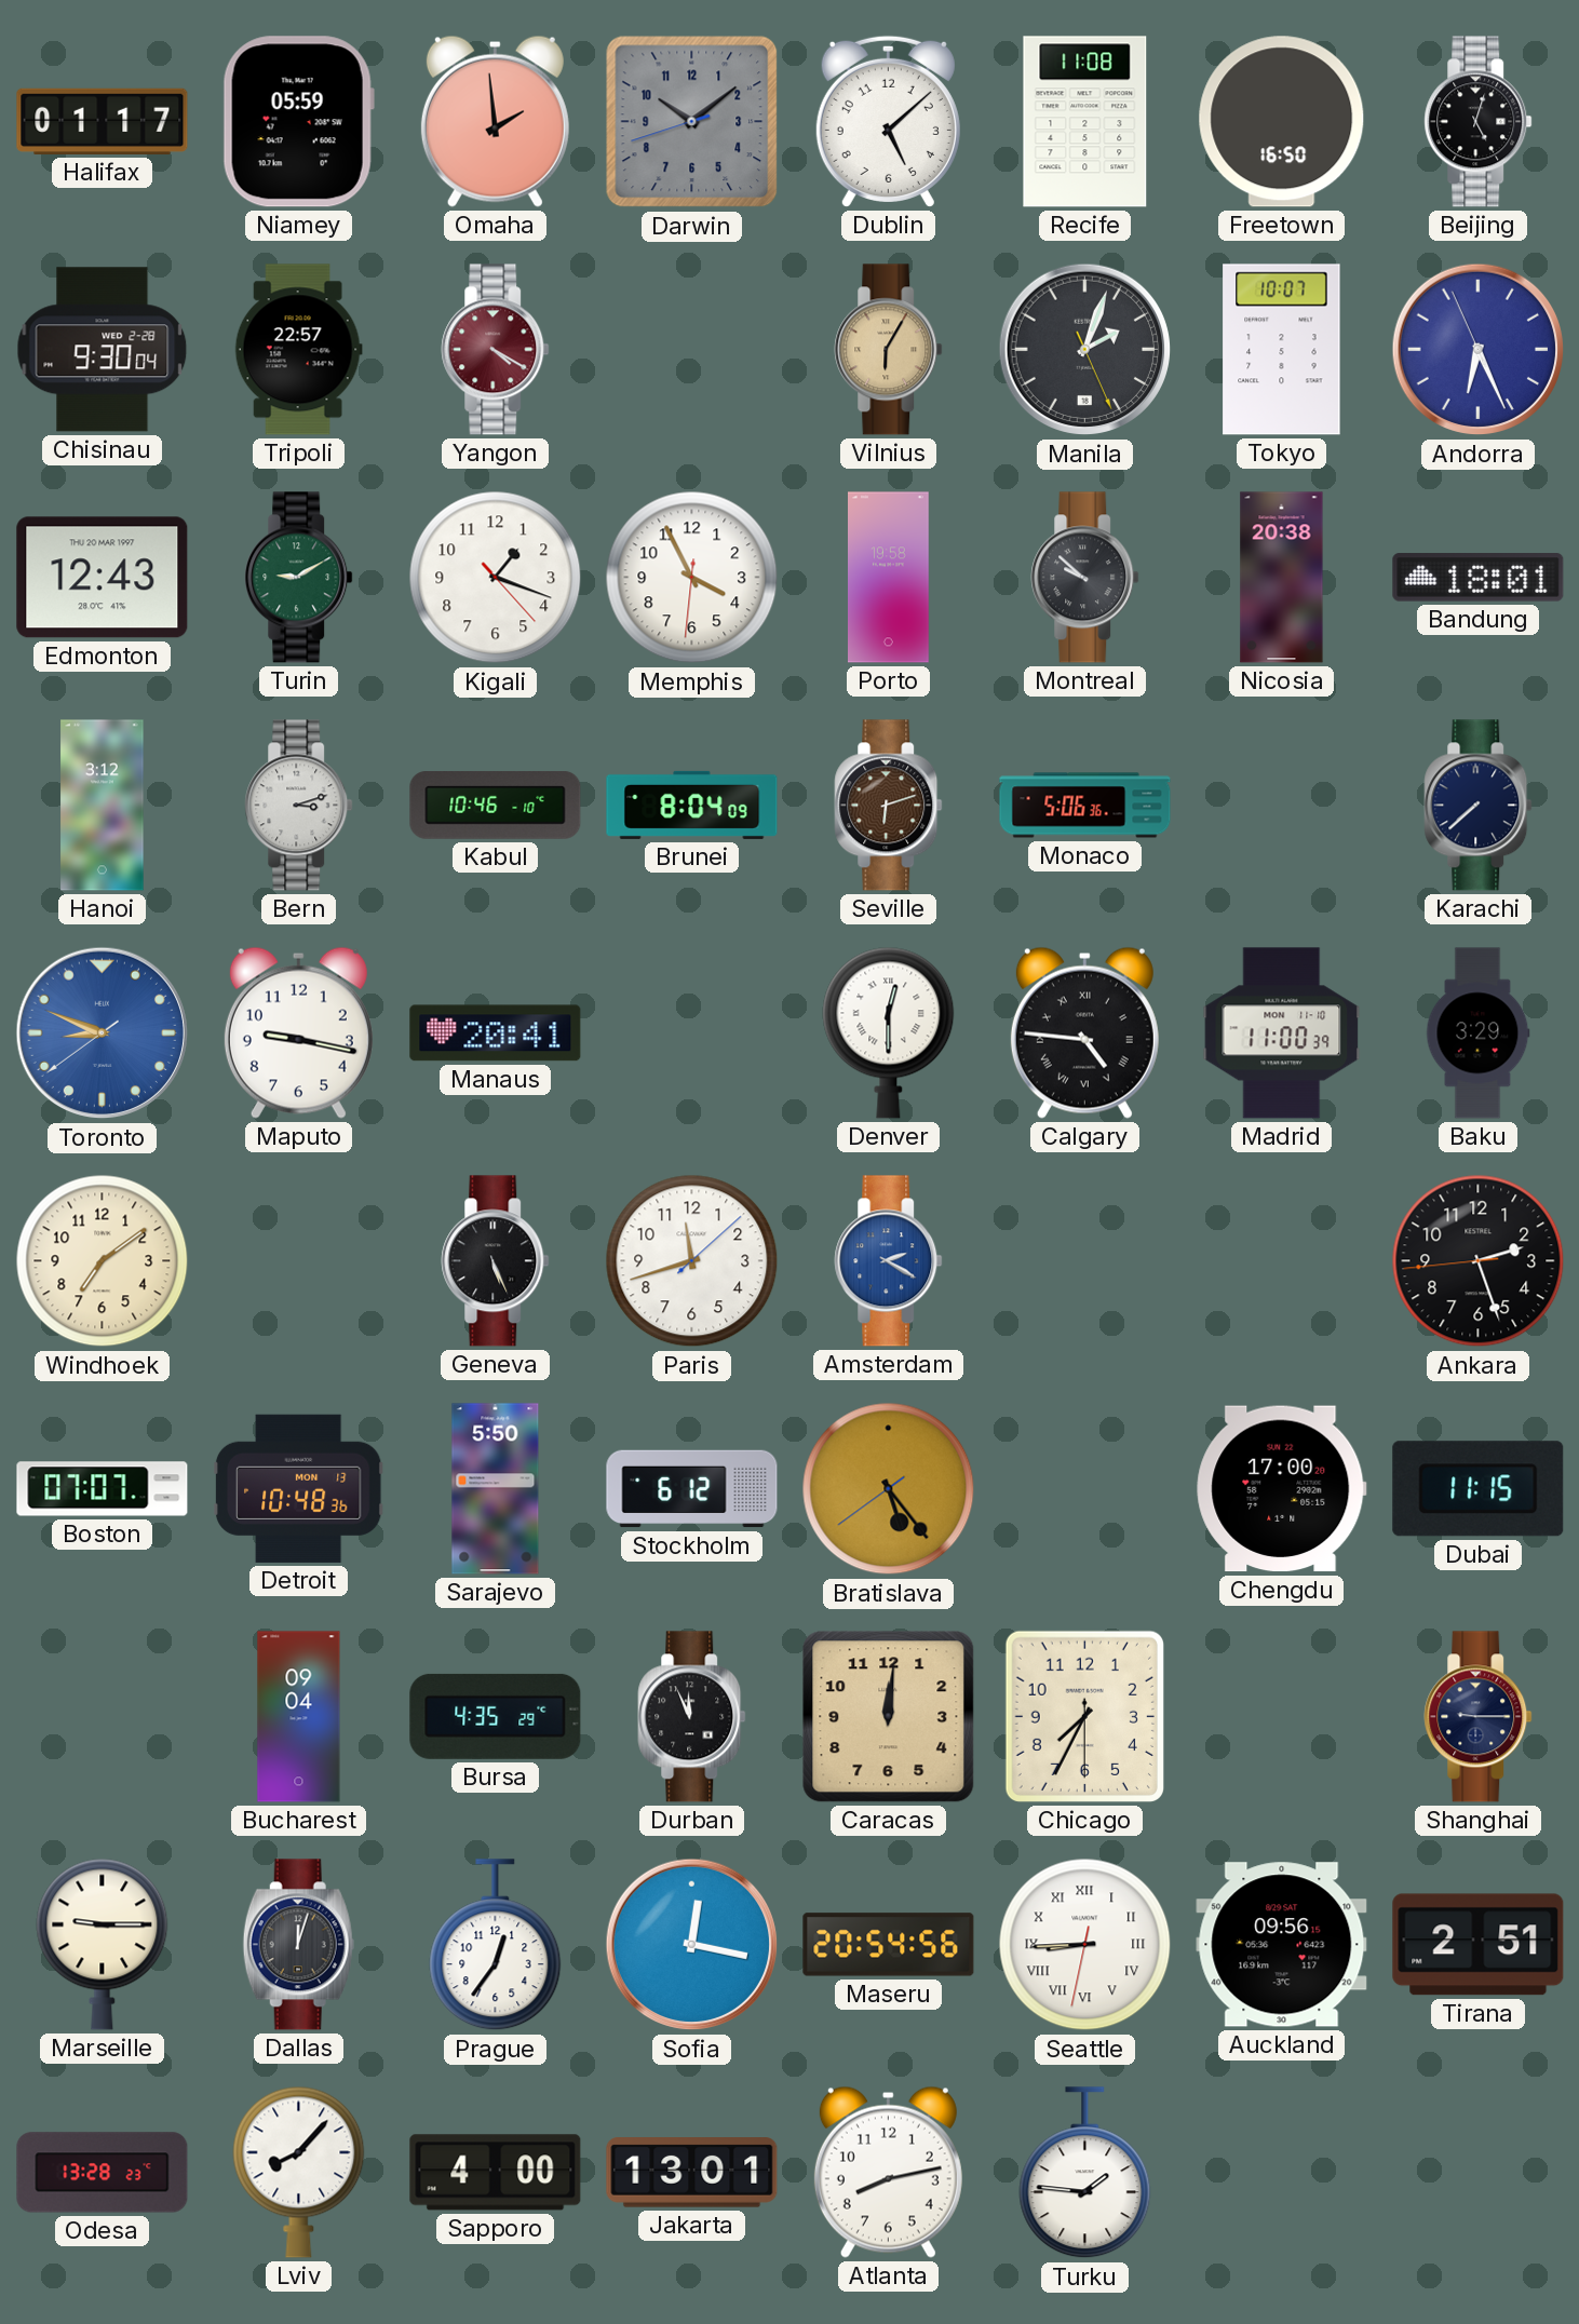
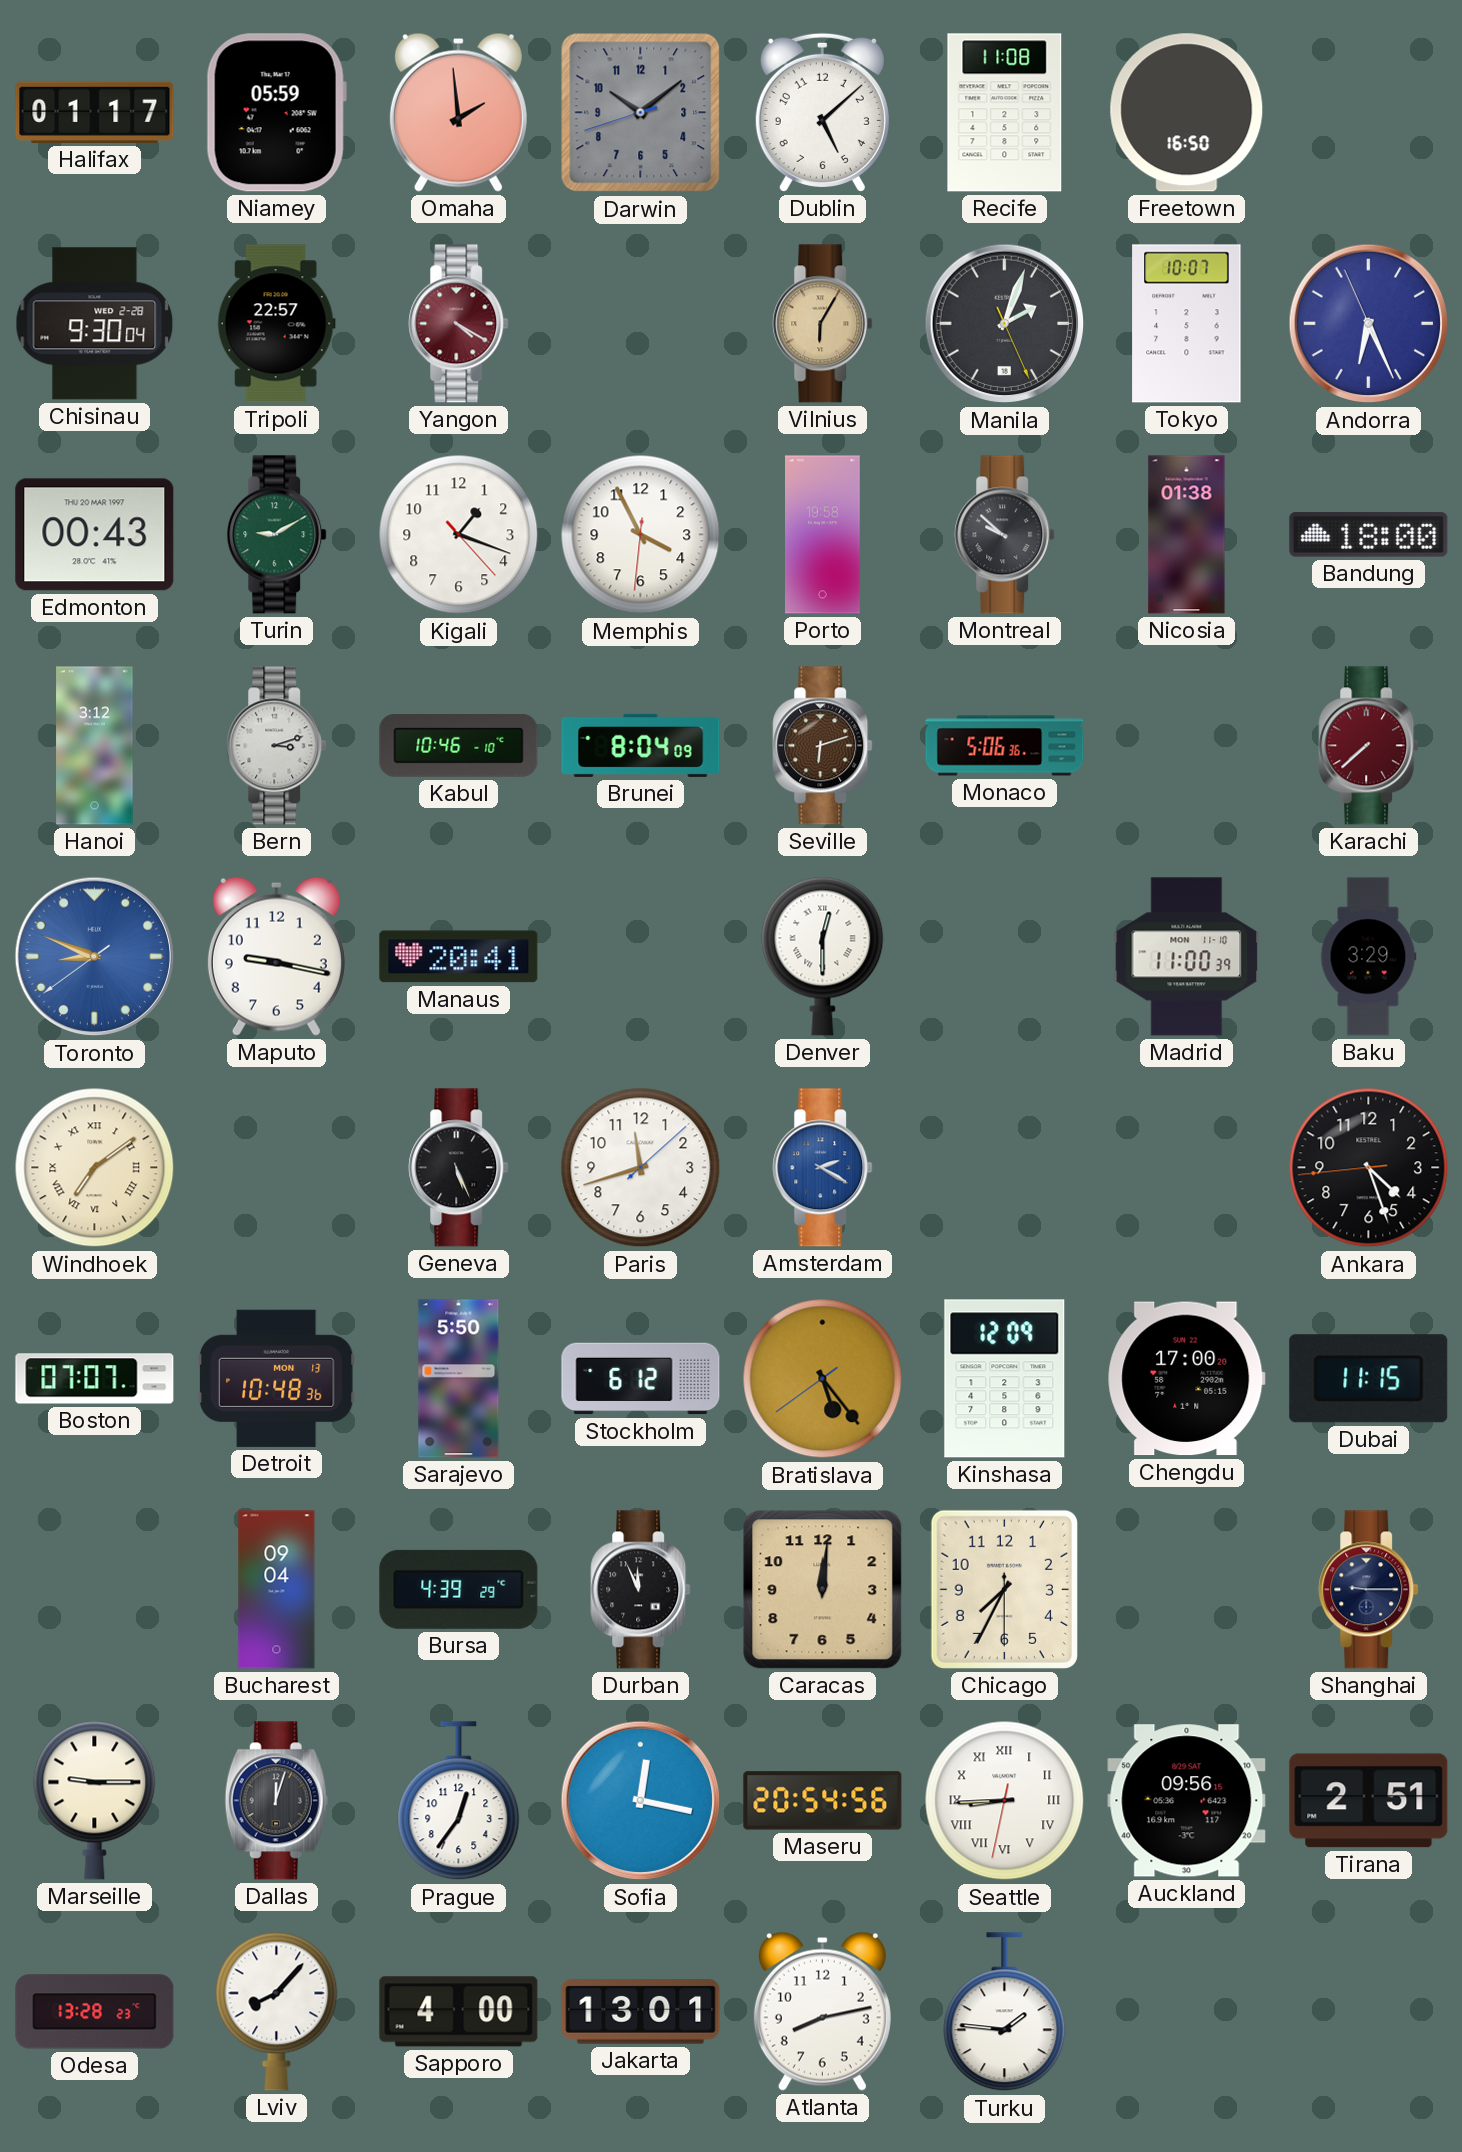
Beijing: 5:03 -> none
Edmonton: 12:43 -> 00:43
Nicosia: 20:38 -> 01:38
Bandung: 18:01 -> 18:00
Karachi dial: navy -> burgundy
Calgary: 4:46 -> none
Windhoek numerals: Arabic -> Roman
Ankara: 2:26 -> 4:26
Kinshasa: none -> 12:09
Bursa: 4:35 -> 4:39
